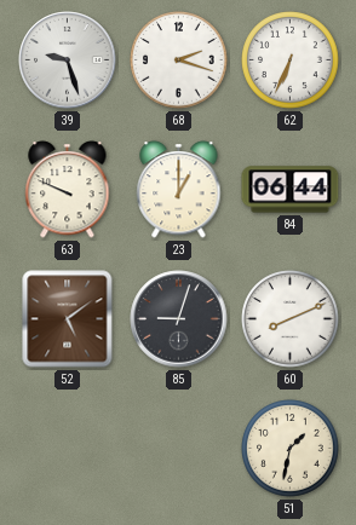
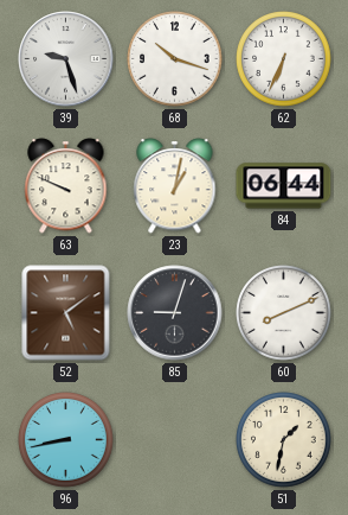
68: 2:18 -> 10:18
23: 1:00 -> 1:02
96: none -> 8:43
